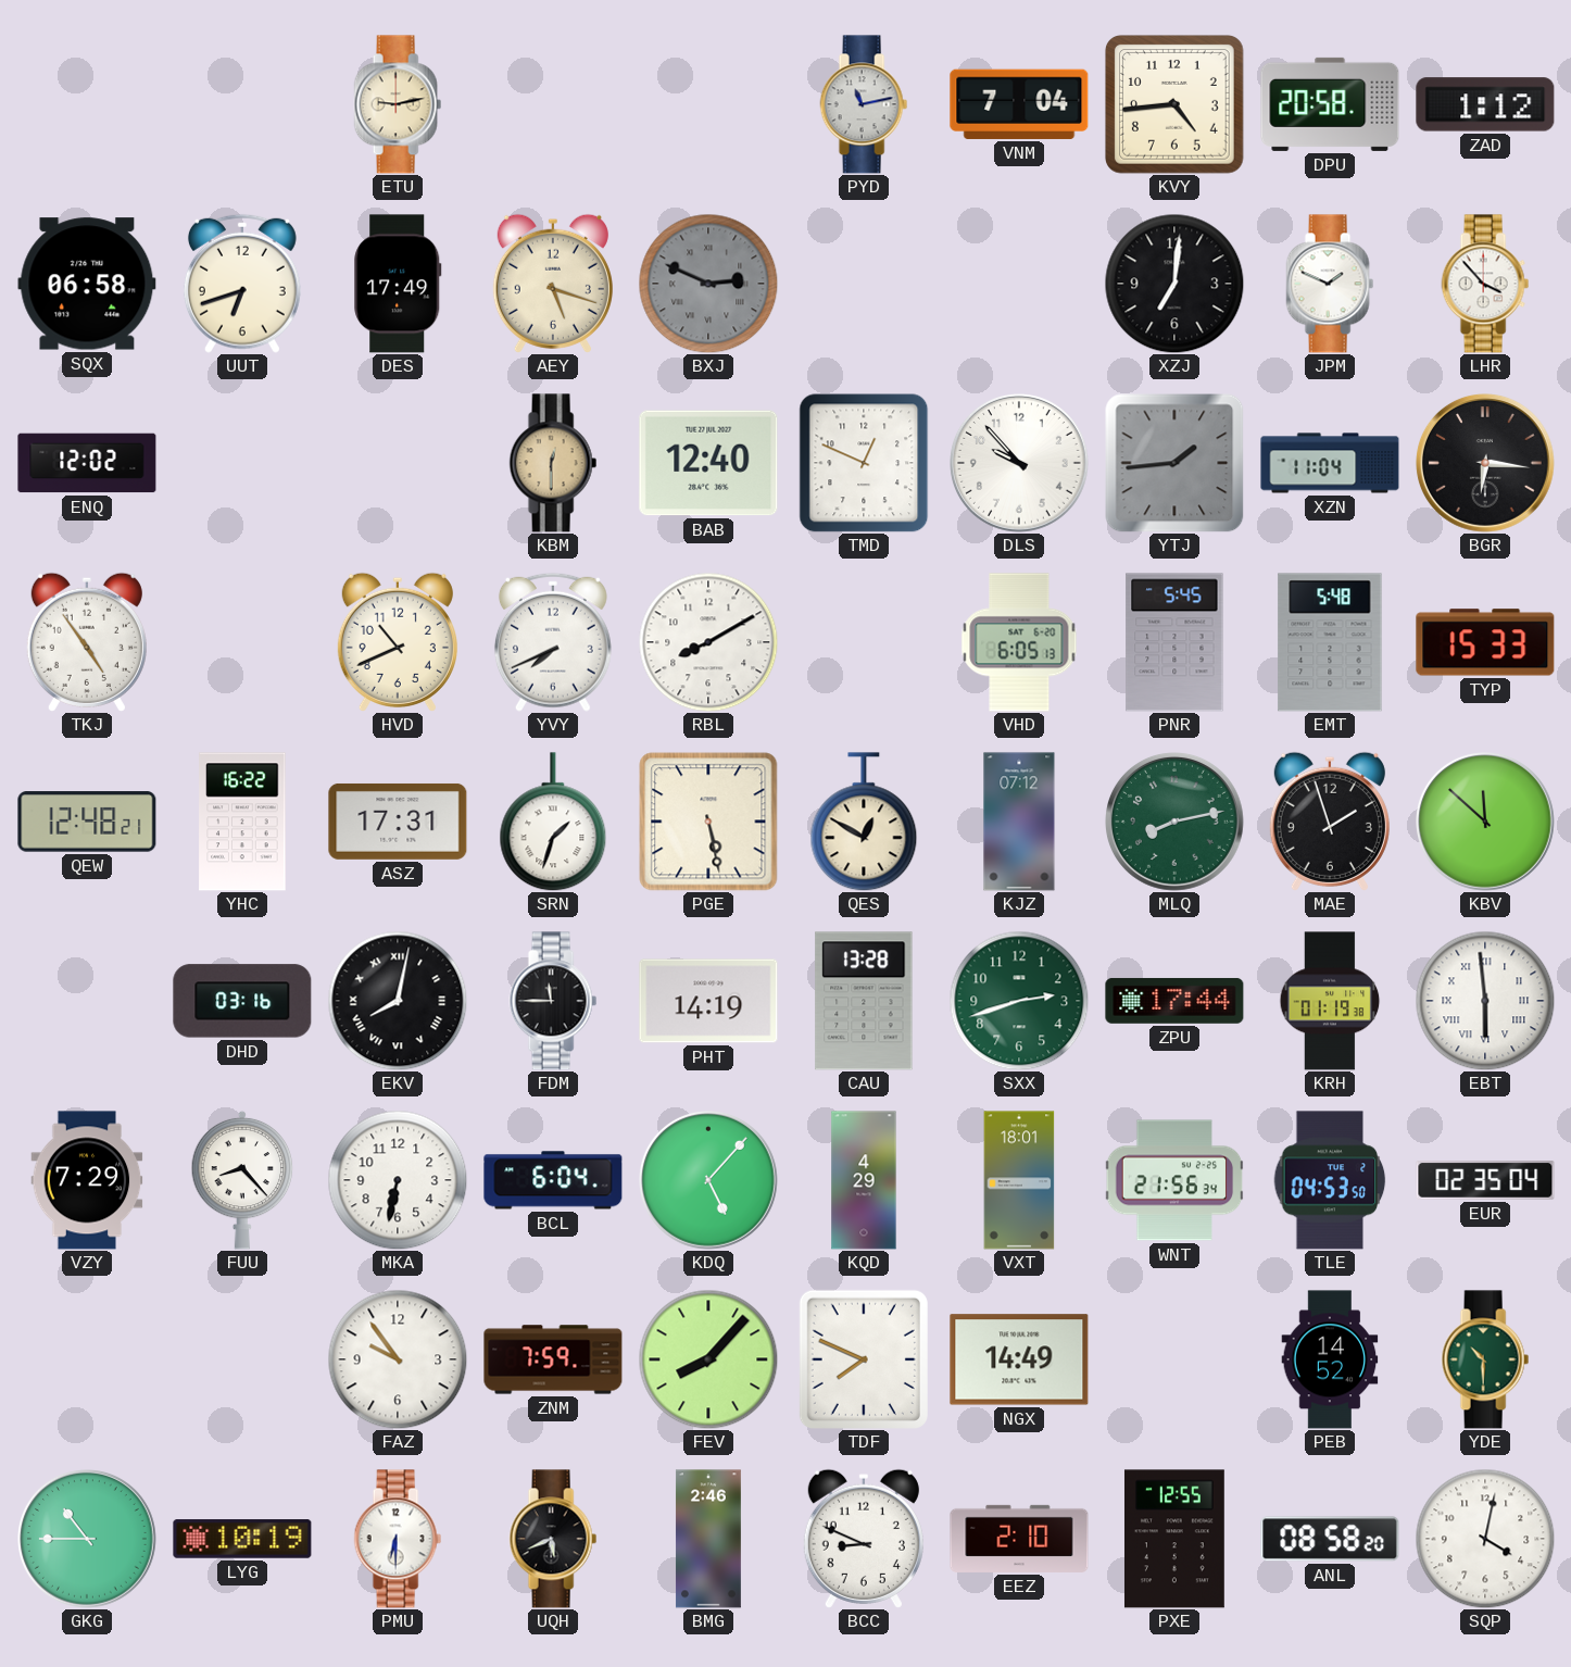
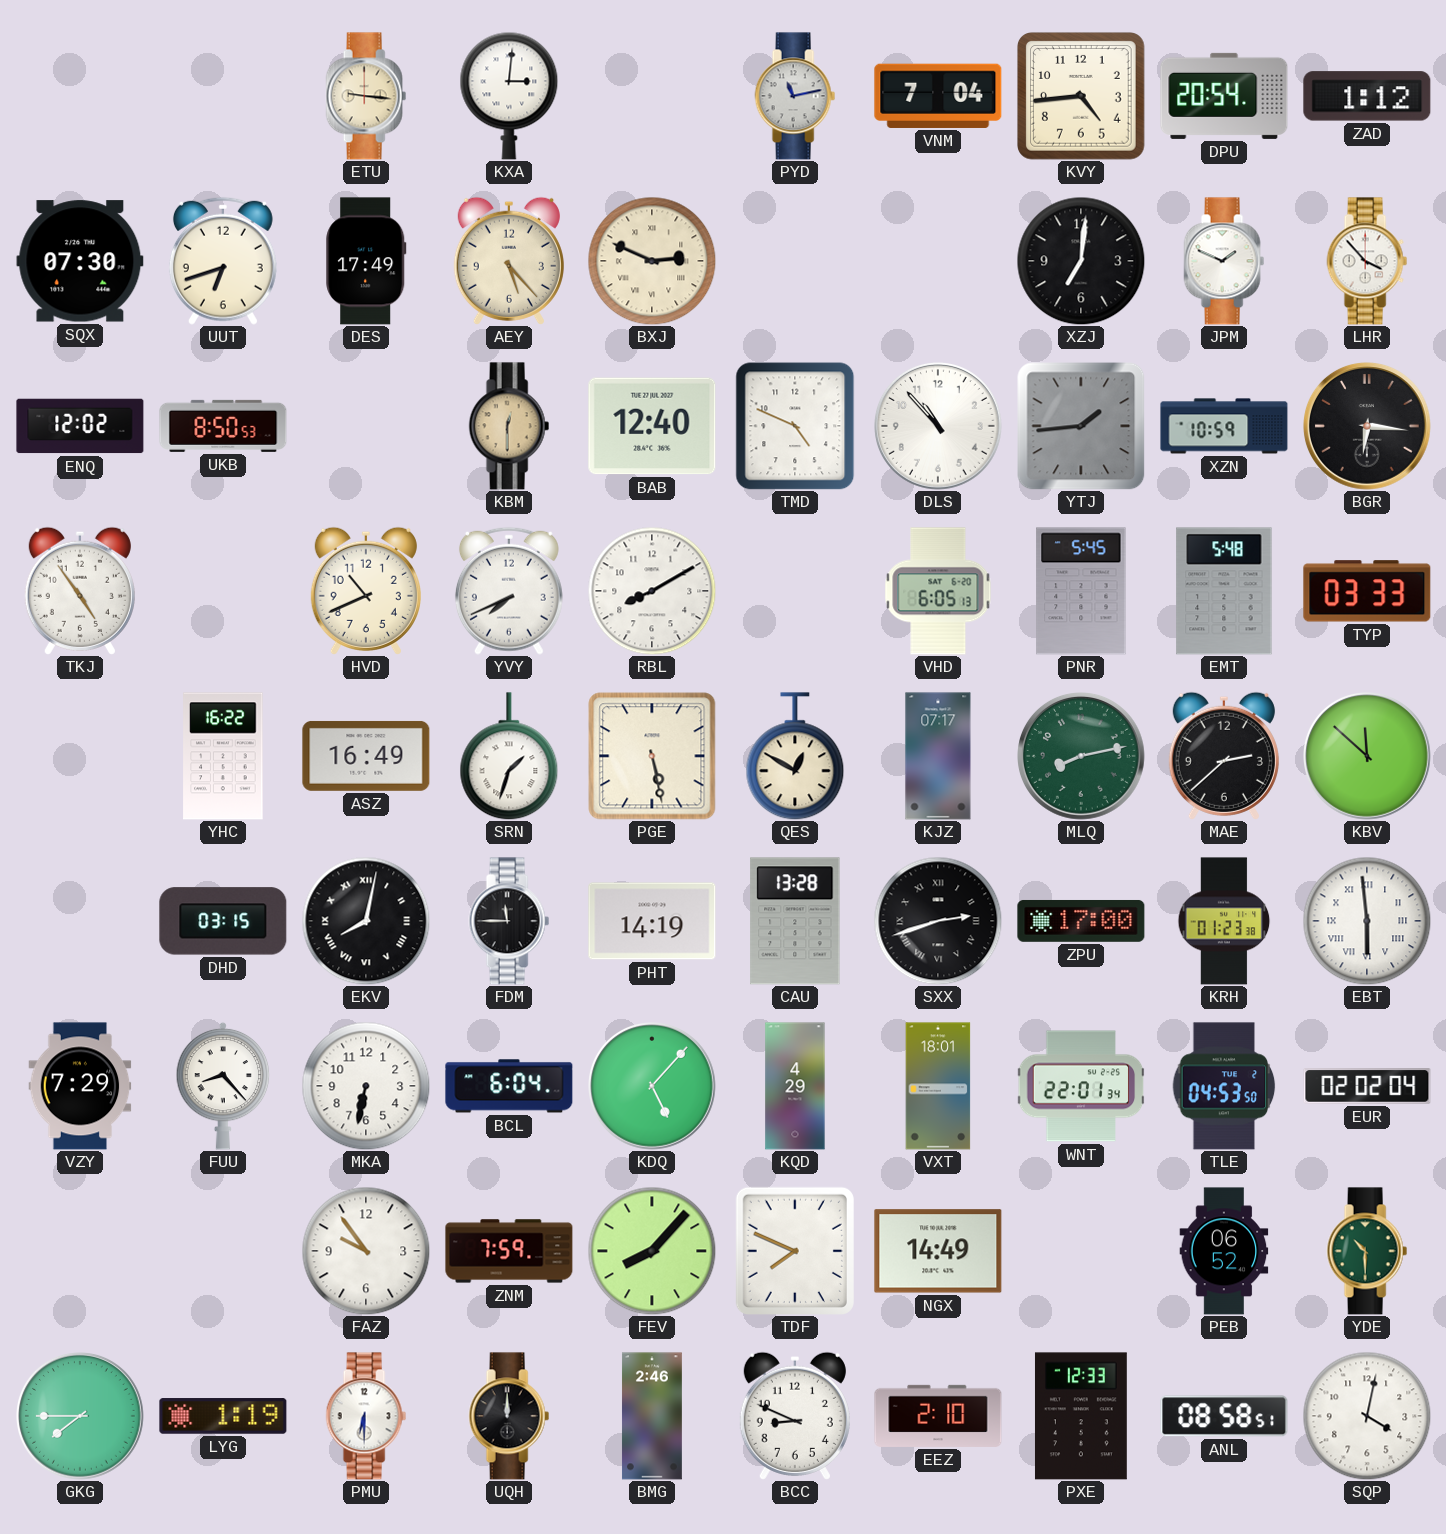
ETU: 9:13 -> 9:16
KXA: none -> 3:01
DPU: 20:58 -> 20:54
SQX: 06:58 -> 07:30
AEY: 5:18 -> 5:23
BXJ dial: grey -> cream
UKB: none -> 8:50
TMD: 12:49 -> 4:49
DLS: 9:53 -> 10:53
XZN: 11:04 -> 10:59
TYP: 15:33 -> 03:33
QEW: 12:48 -> none
ASZ: 17:31 -> 16:49
KJZ: 07:12 -> 07:17
MAE: 1:57 -> 2:38
DHD: 03:16 -> 03:15
SXX dial: green -> black
SXX numerals: Arabic -> Roman
ZPU: 17:44 -> 17:00
KRH: 01:19 -> 01:23
WNT: 21:56 -> 22:01
EUR: 02:35 -> 02:02
PEB: 14:52 -> 06:52
GKG: 10:45 -> 7:45
LYG: 10:19 -> 1:19
UQH: 5:41 -> 12:00
PXE: 12:55 -> 12:33
ANL: 08:58:20 -> 08:58:51
